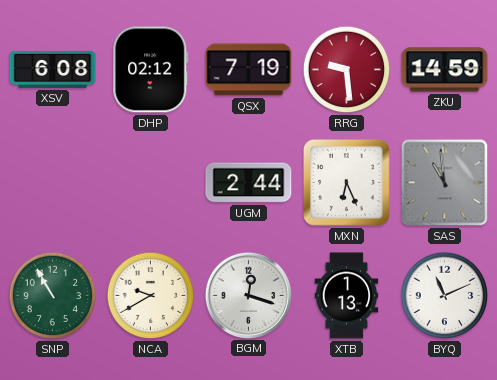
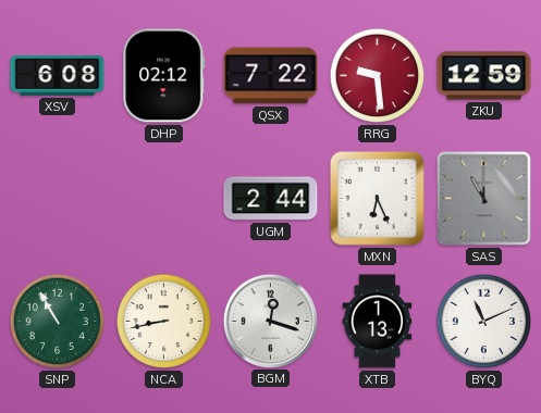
QSX: 7:19 -> 7:22
ZKU: 14:59 -> 12:59
SAS: 10:59 -> 11:00
NCA: 9:40 -> 8:43
